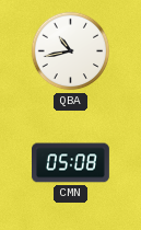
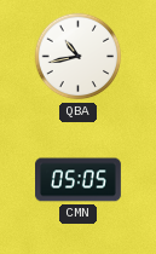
CMN: 05:08 -> 05:05
